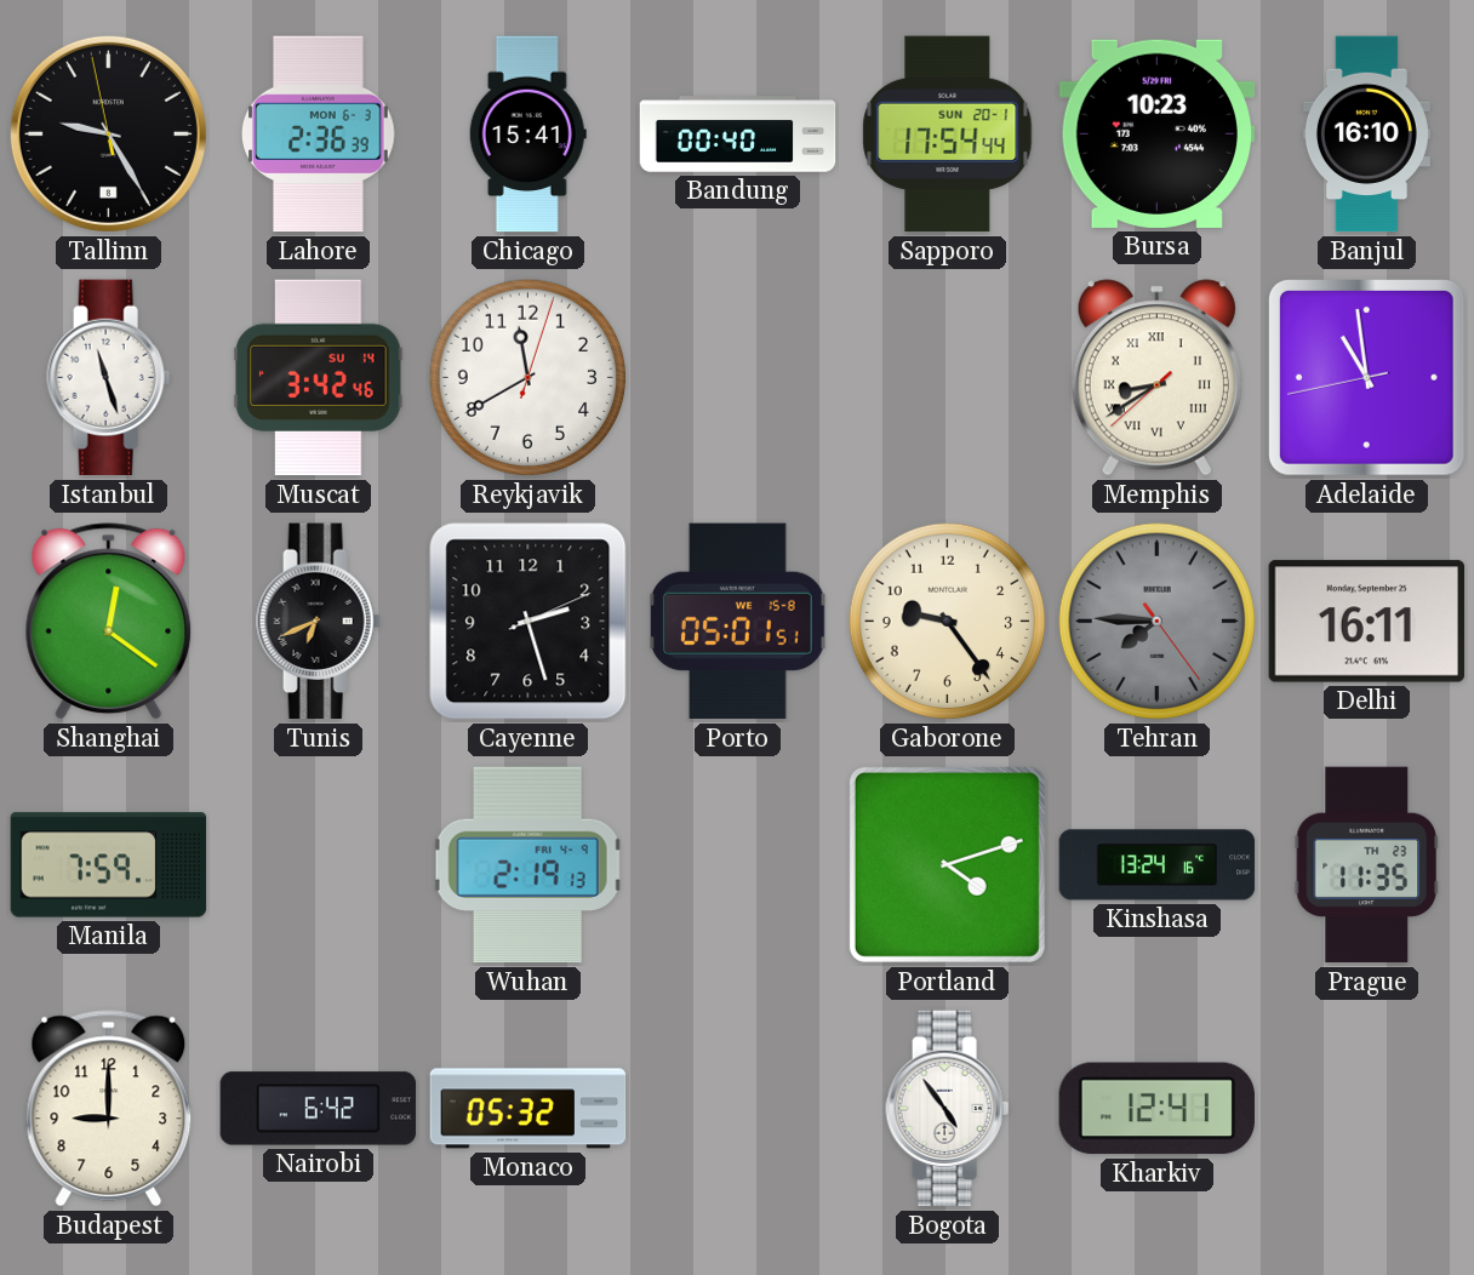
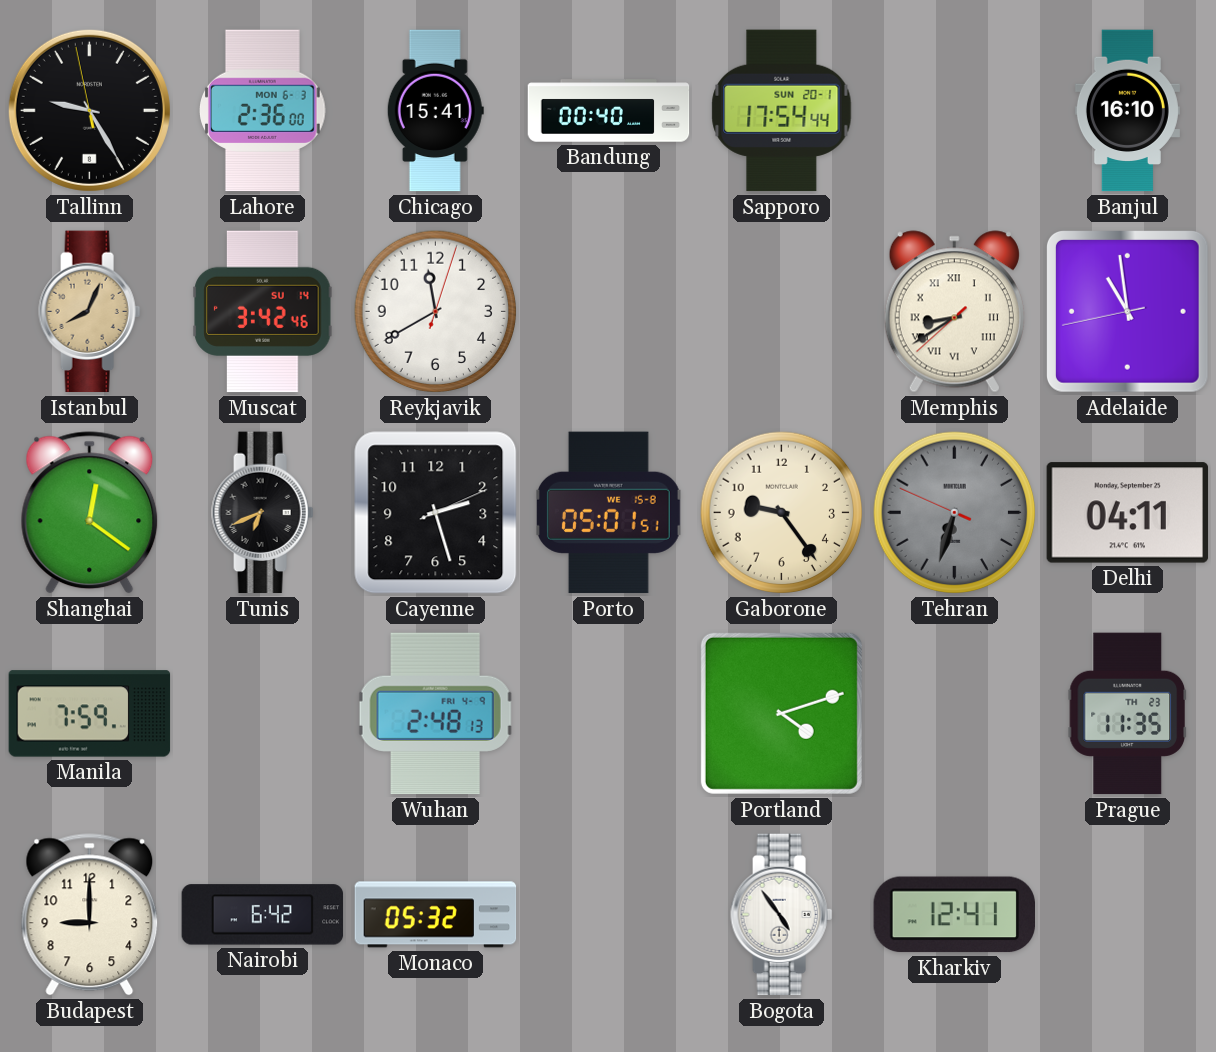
Lahore: 2:36:39 -> 2:36:00
Bursa: 10:23 -> none
Istanbul: 11:27 -> 8:04
Istanbul dial: white -> champagne
Tehran: 7:45 -> 6:32
Delhi: 16:11 -> 04:11
Wuhan: 2:19 -> 2:48
Kinshasa: 13:24 -> none
